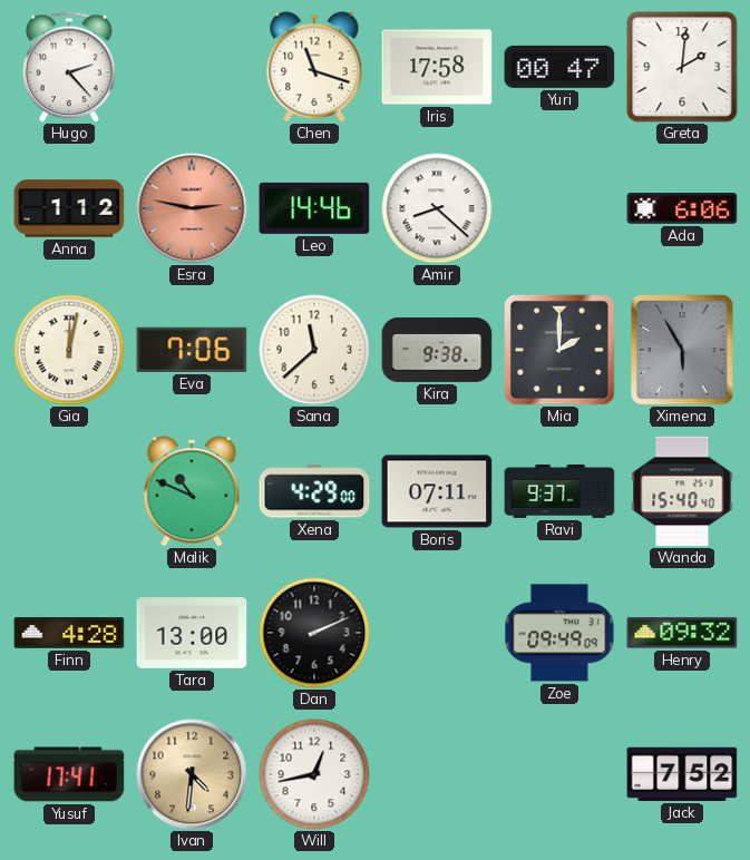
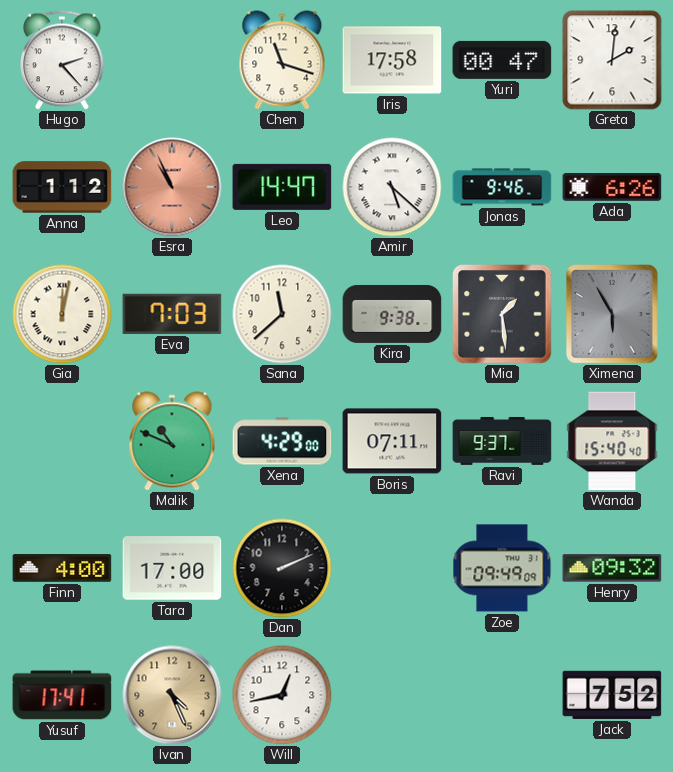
Esra: 2:47 -> 10:56
Leo: 14:46 -> 14:47
Amir: 8:22 -> 5:22
Jonas: none -> 9:46
Ada: 6:06 -> 6:26
Eva: 7:06 -> 7:03
Mia: 2:00 -> 1:29
Finn: 4:28 -> 4:00
Tara: 13:00 -> 17:00
Ivan: 4:31 -> 4:26
